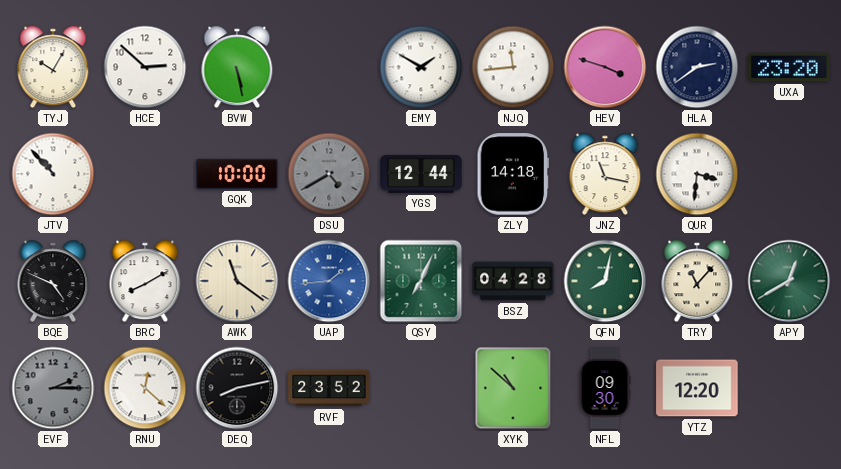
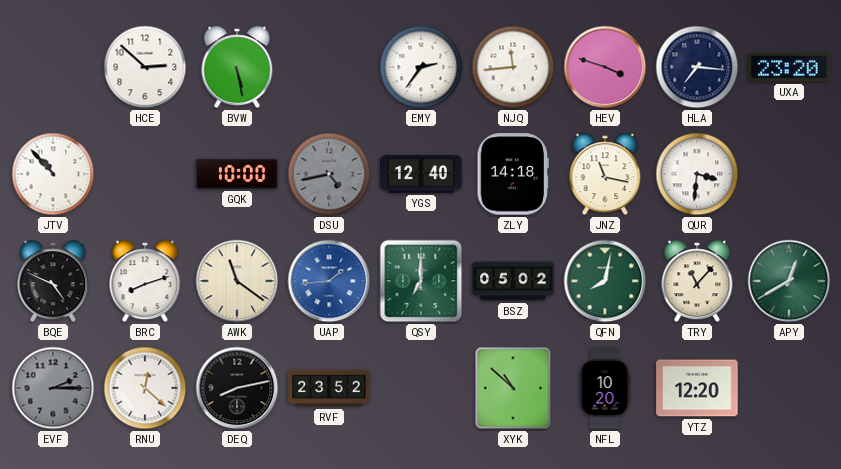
TYJ: 10:05 -> none
EMY: 1:50 -> 2:36
HLA: 2:39 -> 7:16
DSU: 4:40 -> 4:43
YGS: 12:44 -> 12:40
BRC: 8:10 -> 8:12
QSY: 7:04 -> 7:00
BSZ: 04:28 -> 05:02
NFL: 09:30 -> 10:20
